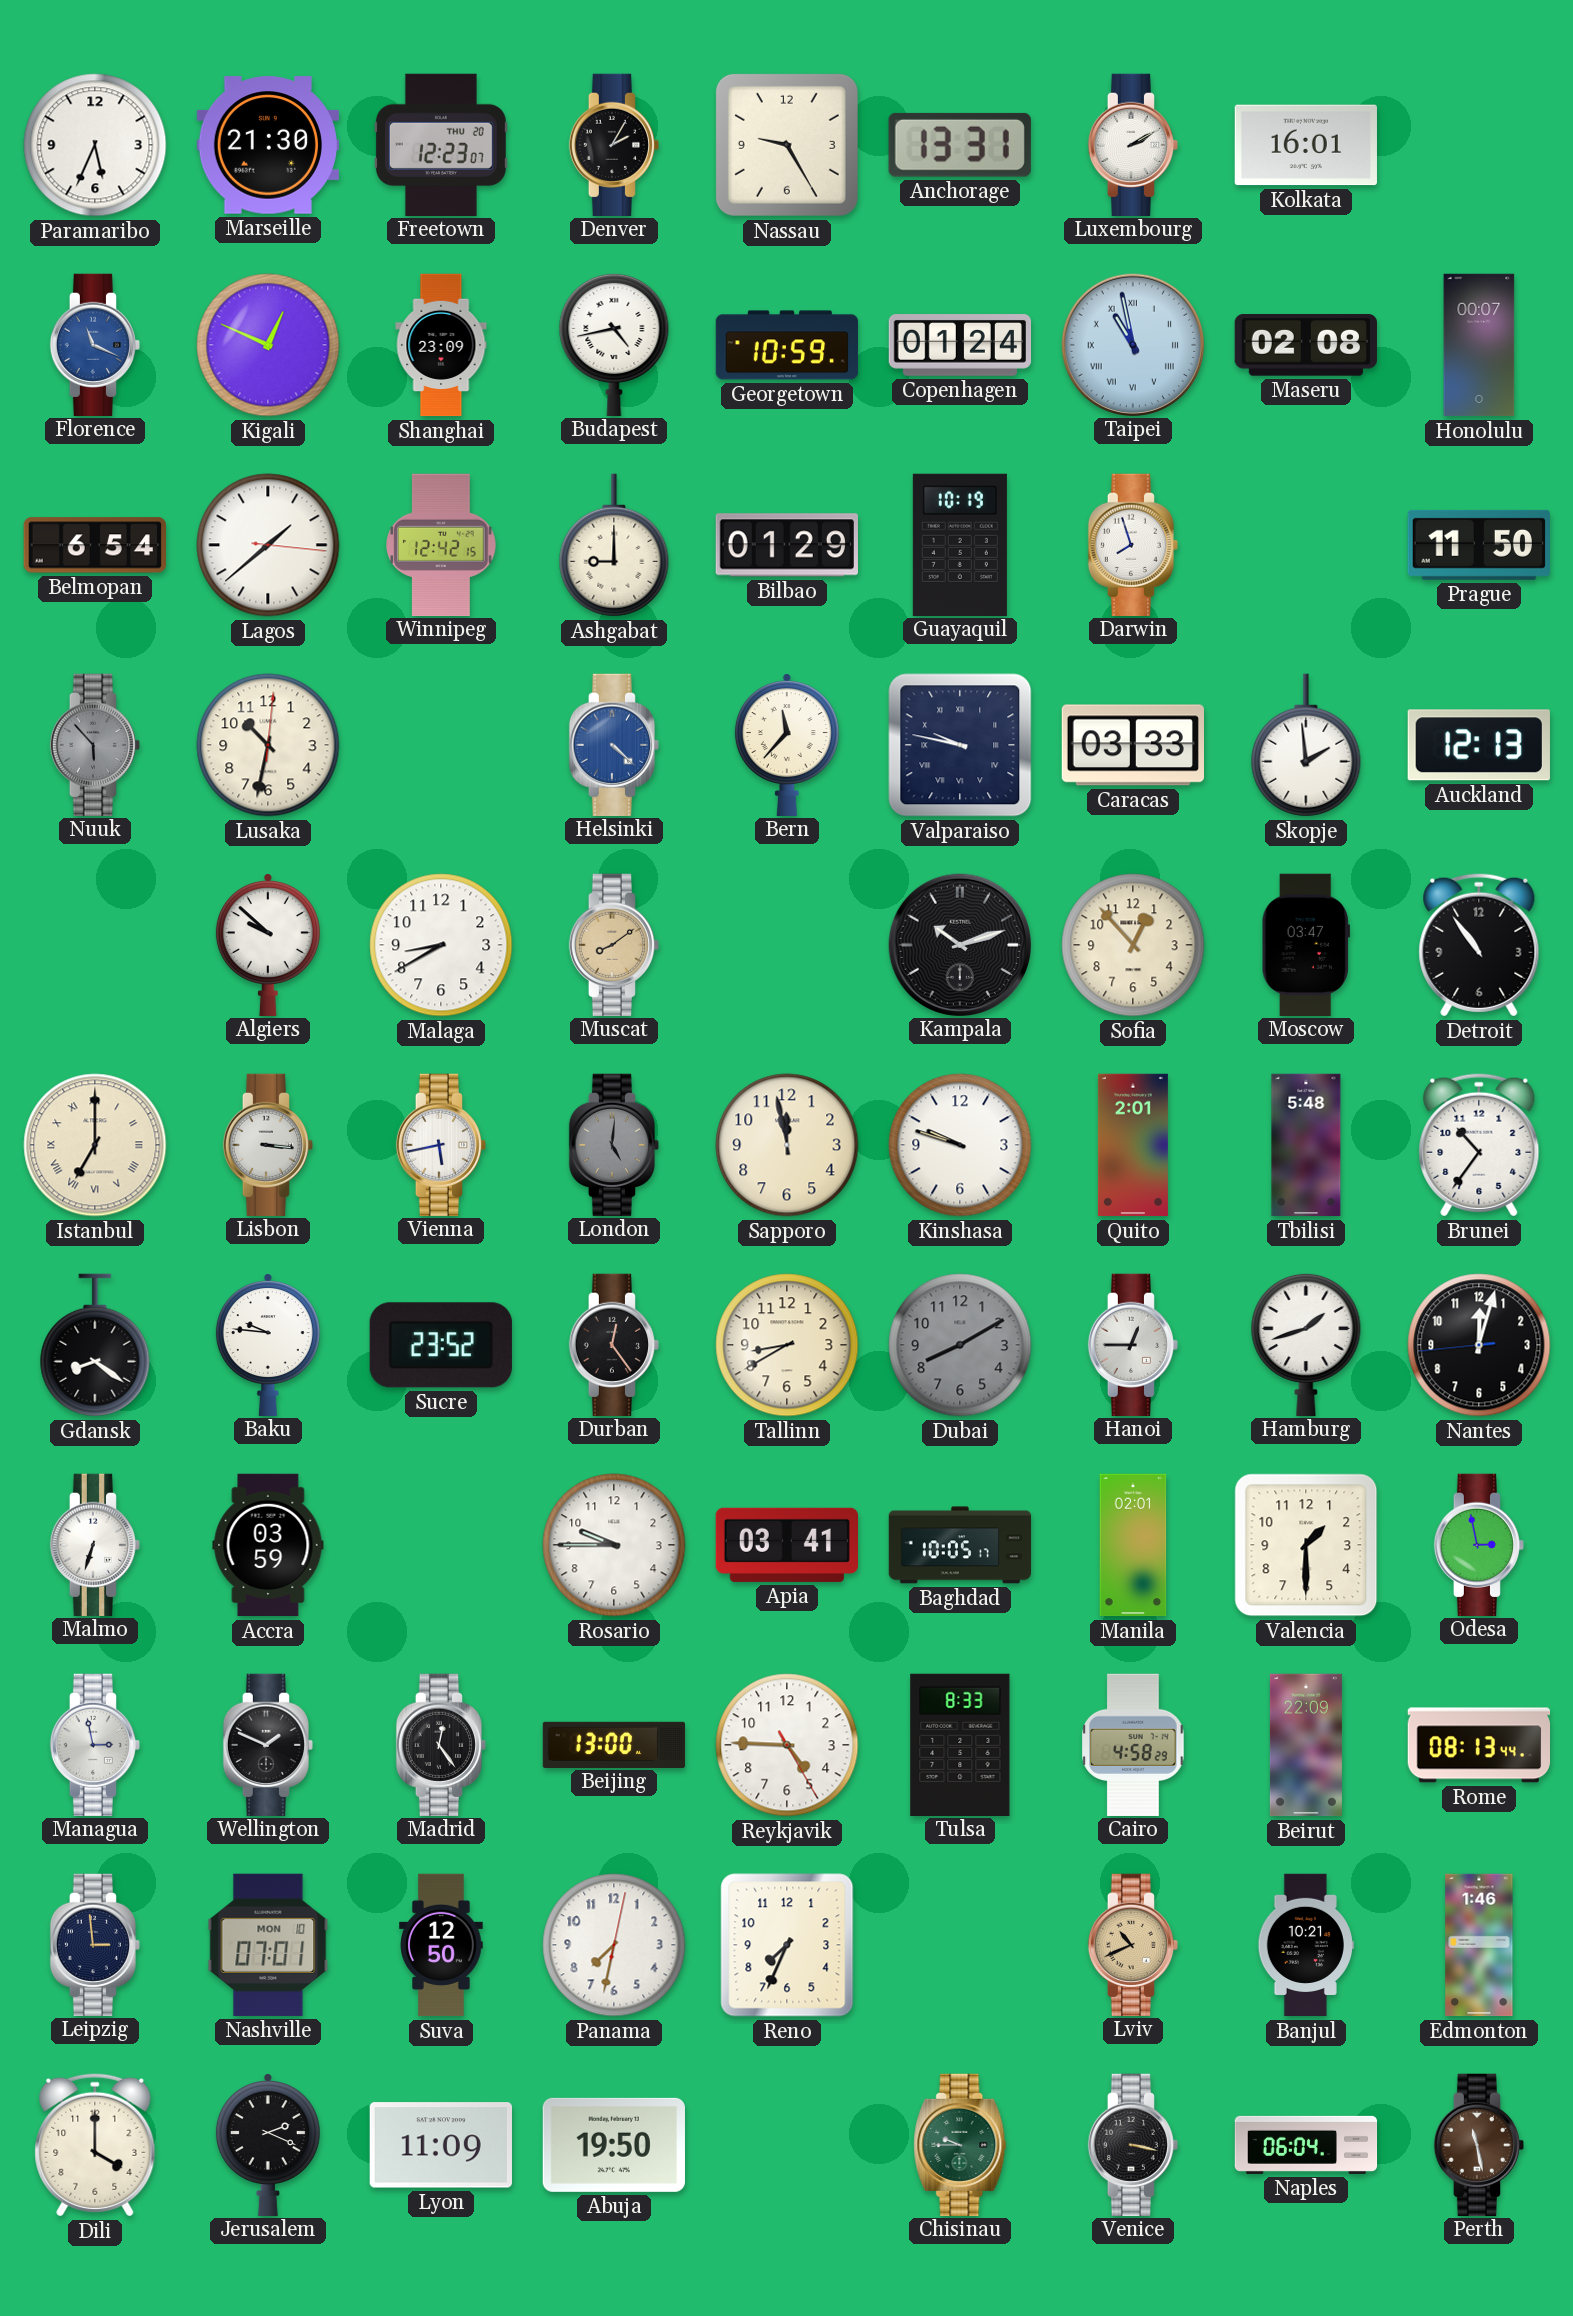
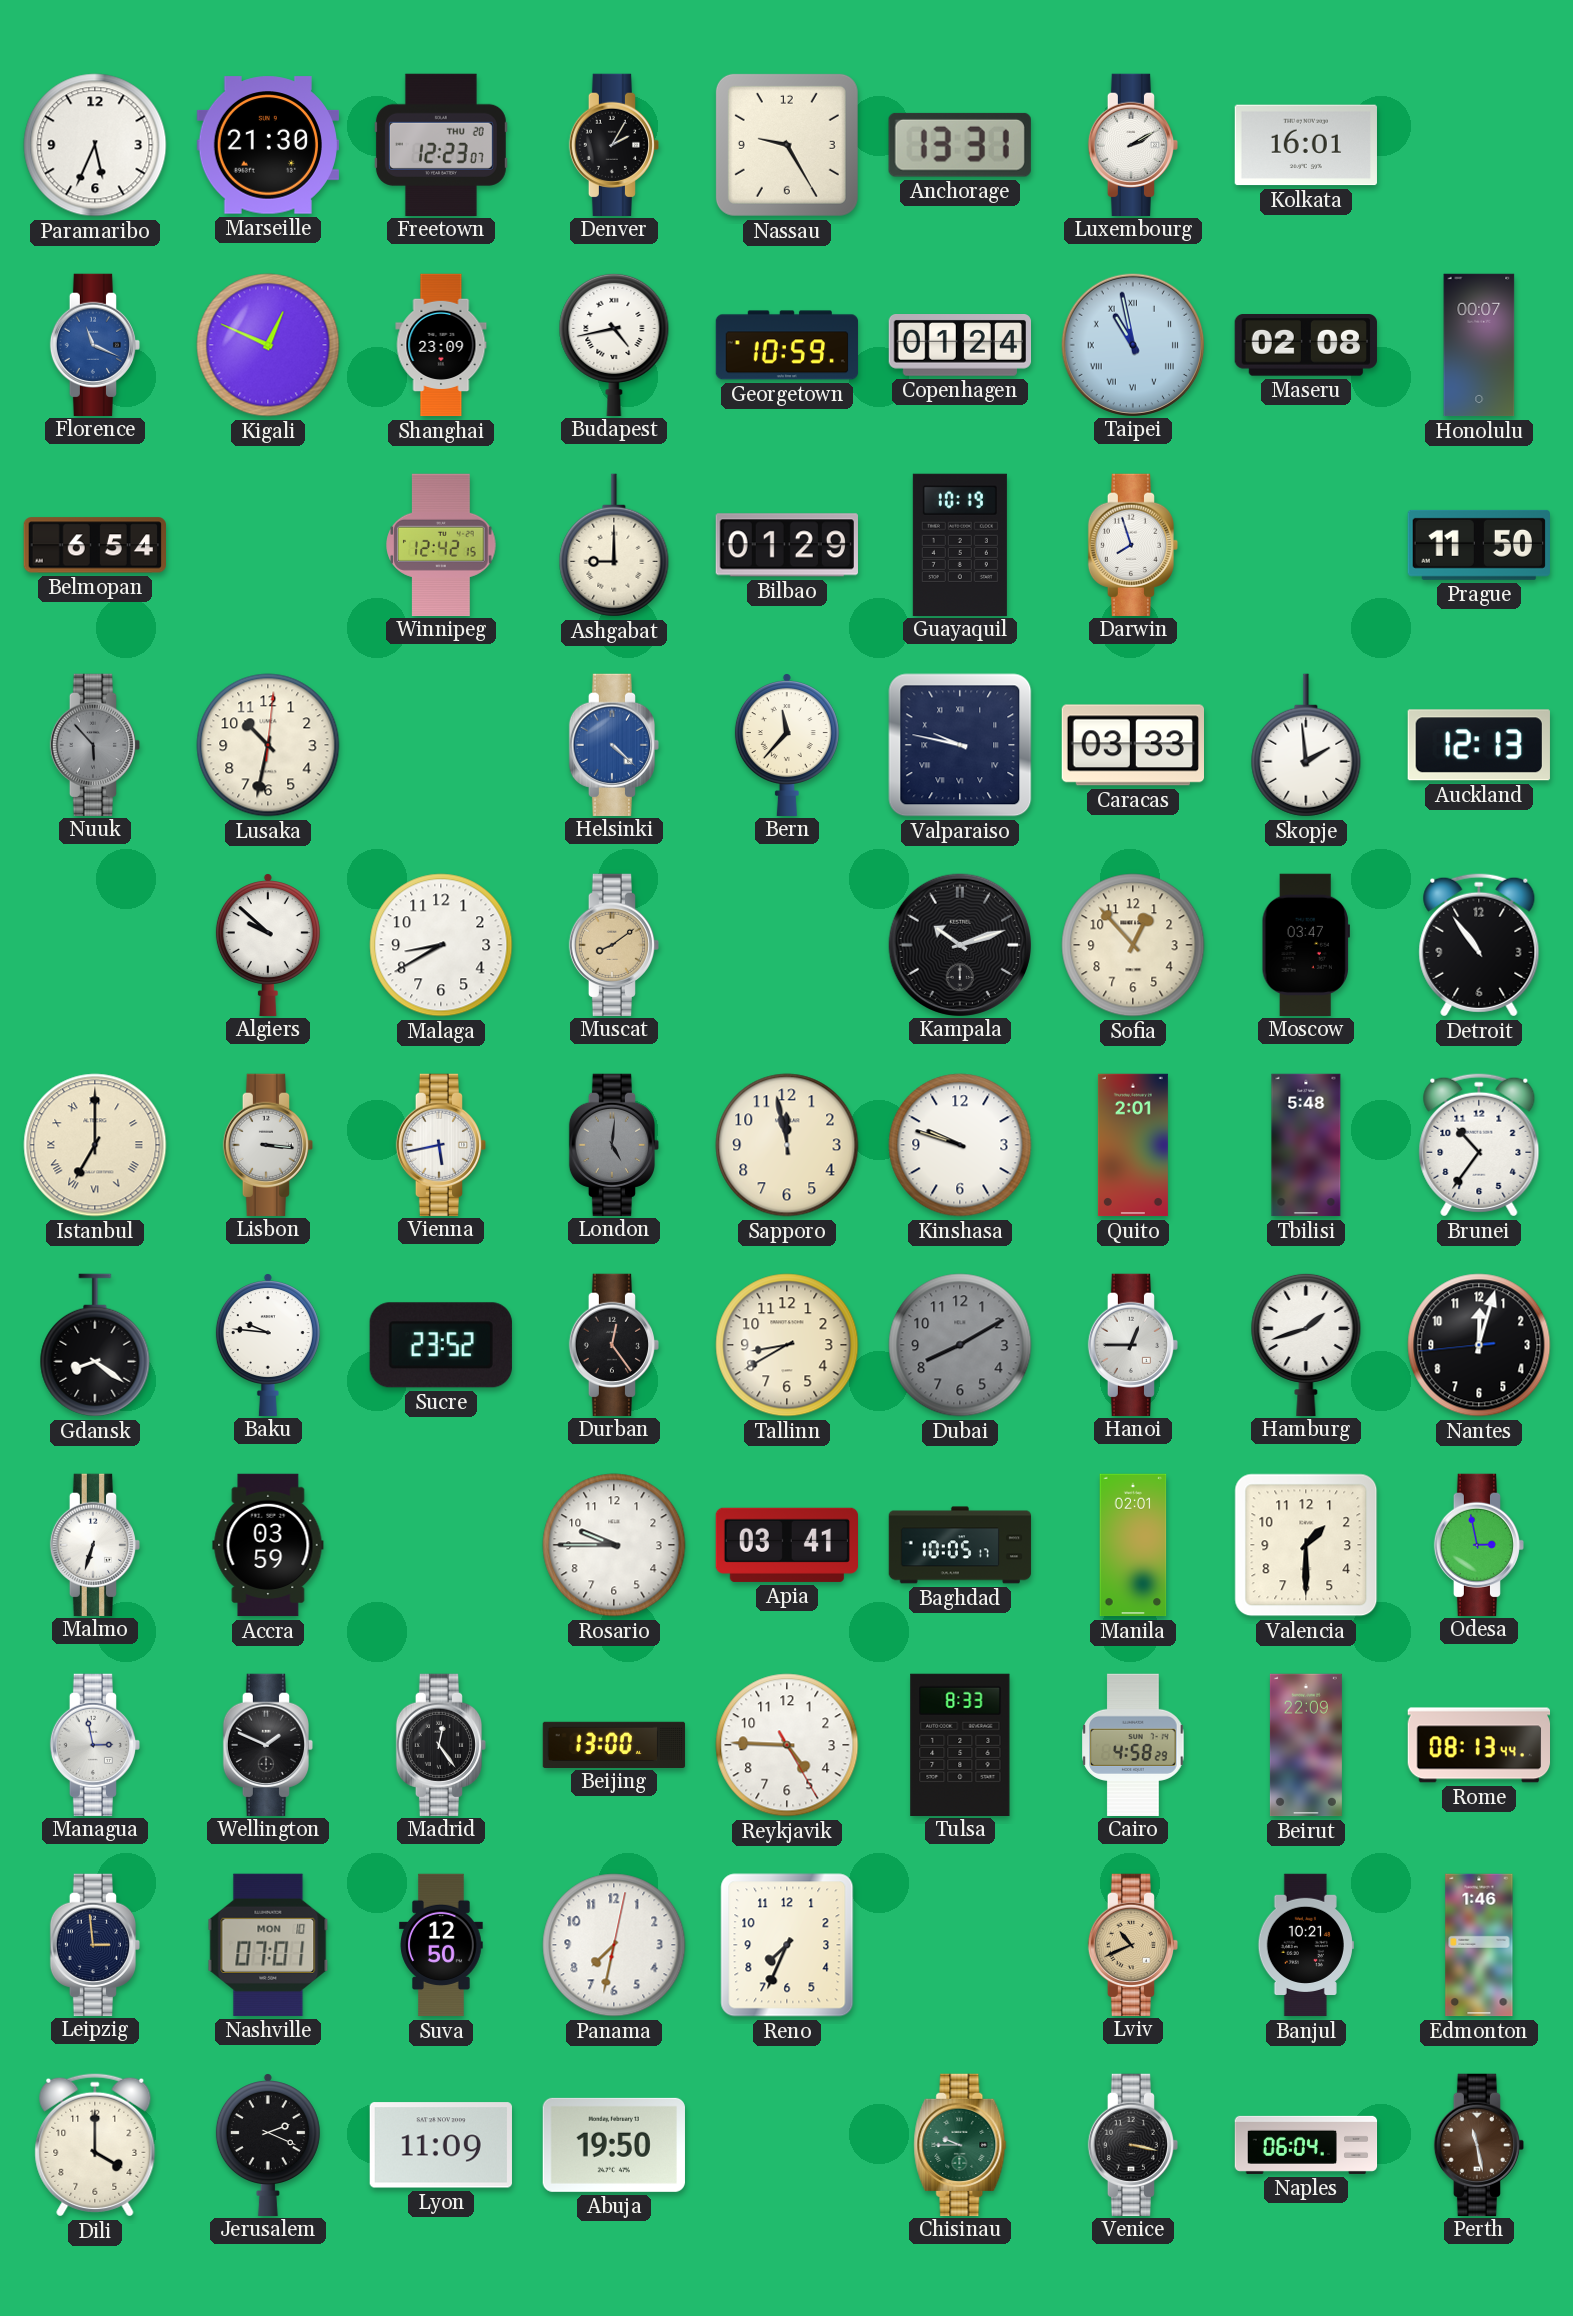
Lagos: 1:38 -> none
